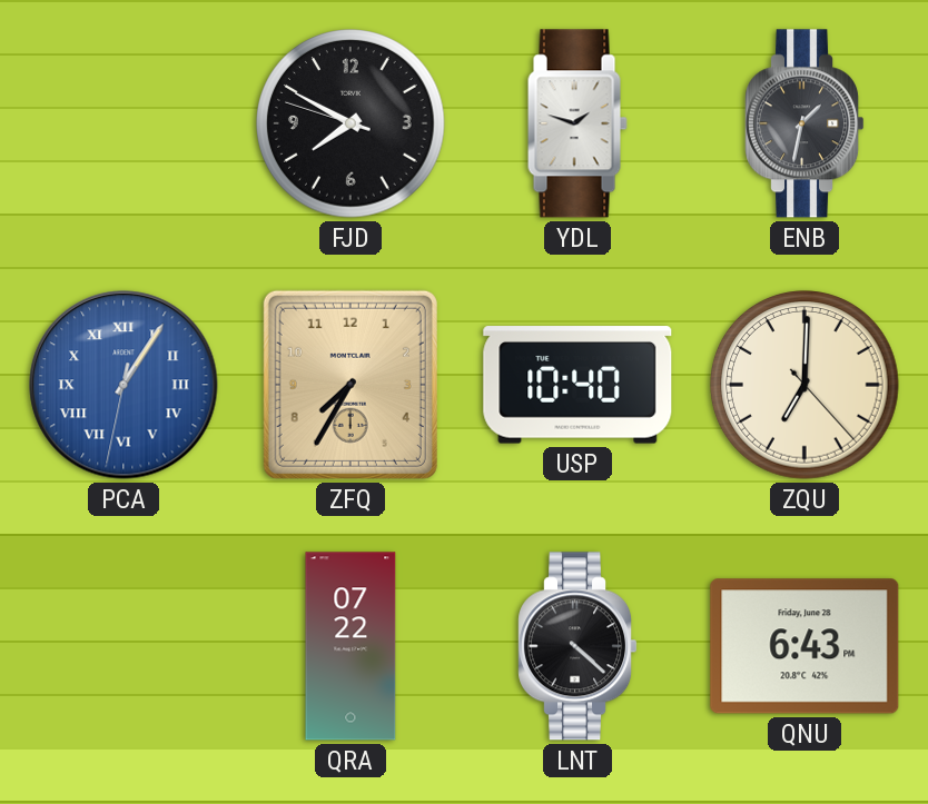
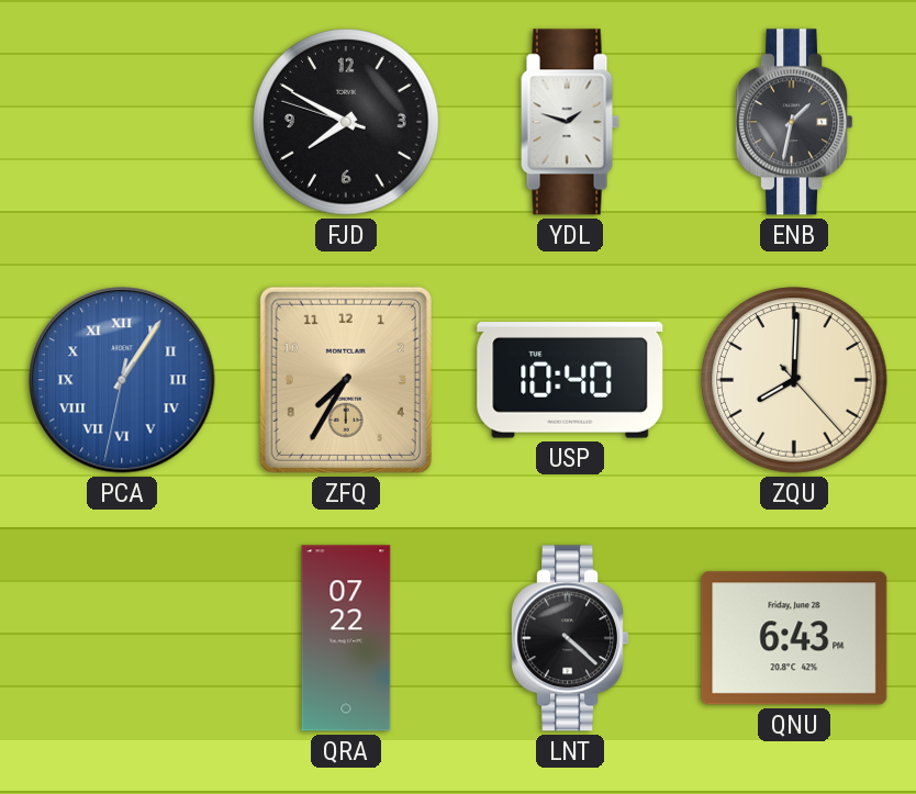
ZQU: 7:00 -> 8:00
